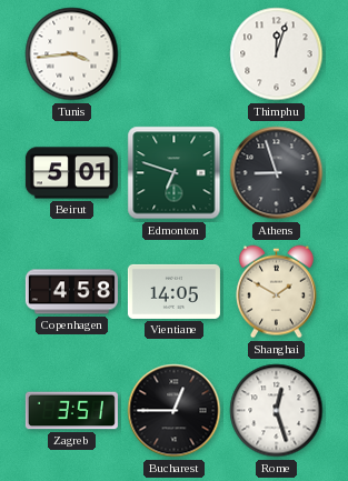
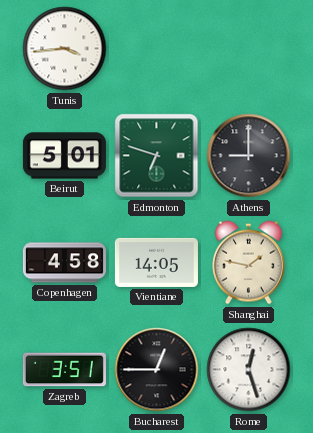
Thimphu: 12:03 -> none
Athens: 8:57 -> 9:00
Shanghai: 1:50 -> 1:47
